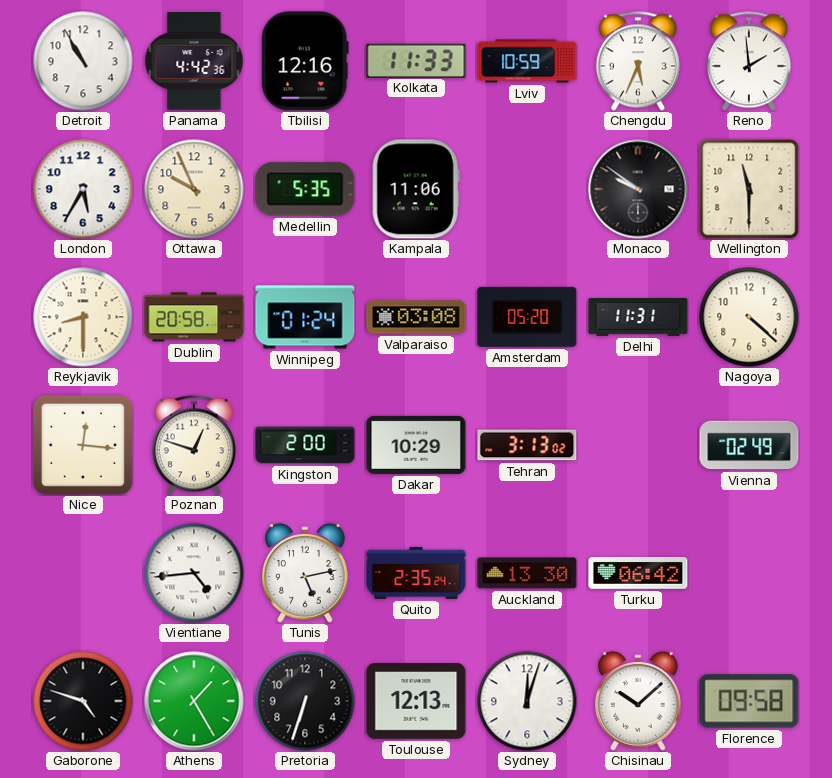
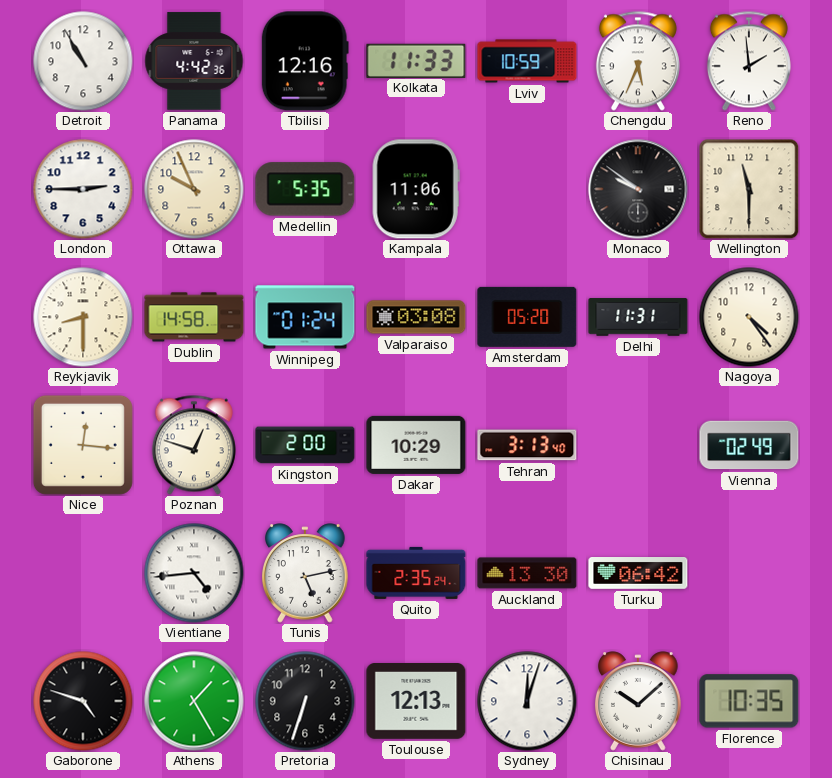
London: 5:35 -> 2:45
Dublin: 20:58 -> 14:58
Nagoya: 4:22 -> 4:24
Tehran: 3:13:02 -> 3:13:40
Florence: 09:58 -> 10:35
